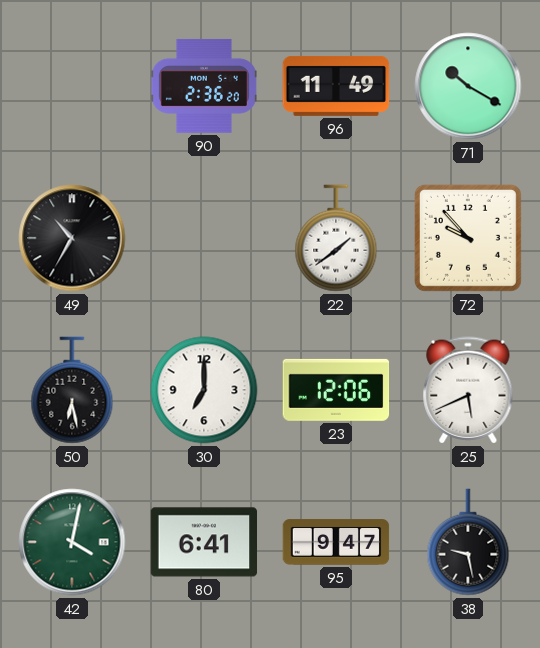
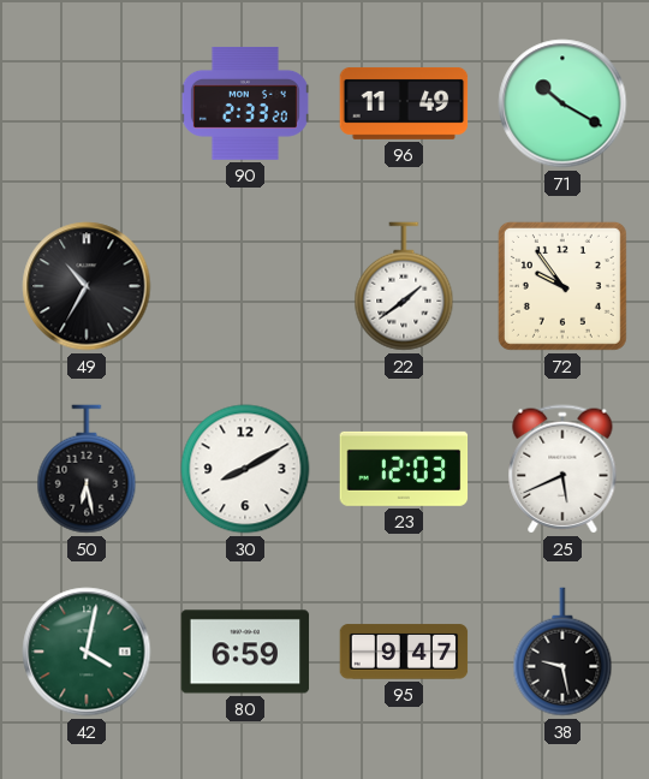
90: 2:36 -> 2:33
72: 9:53 -> 9:54
30: 7:00 -> 8:10
23: 12:06 -> 12:03
80: 6:41 -> 6:59
